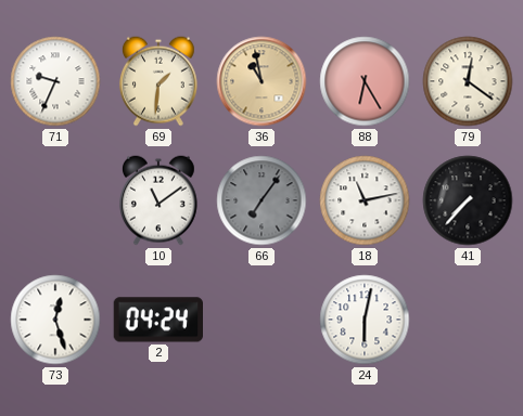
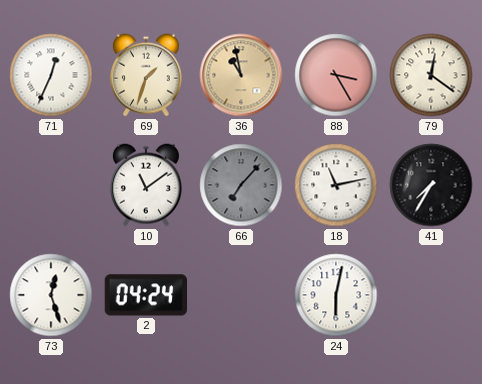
71: 9:34 -> 12:34
69: 1:31 -> 1:33
88: 6:25 -> 3:25
66: 7:06 -> 7:07
41: 7:37 -> 7:35
